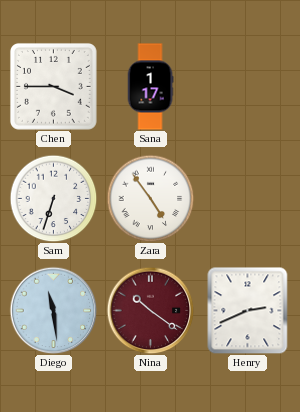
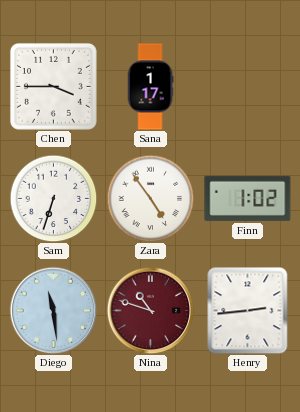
Finn: none -> 1:02
Nina: 10:21 -> 10:48
Henry: 2:41 -> 2:44
